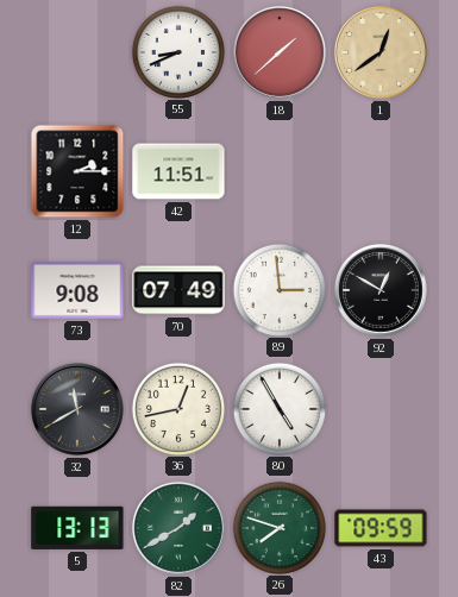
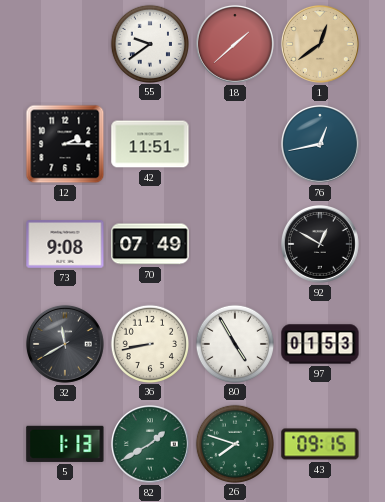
55: 8:41 -> 9:39
76: none -> 12:43
89: 2:59 -> none
36: 12:43 -> 8:43
97: none -> 01:53
5: 13:13 -> 1:13
43: 09:59 -> 09:15
